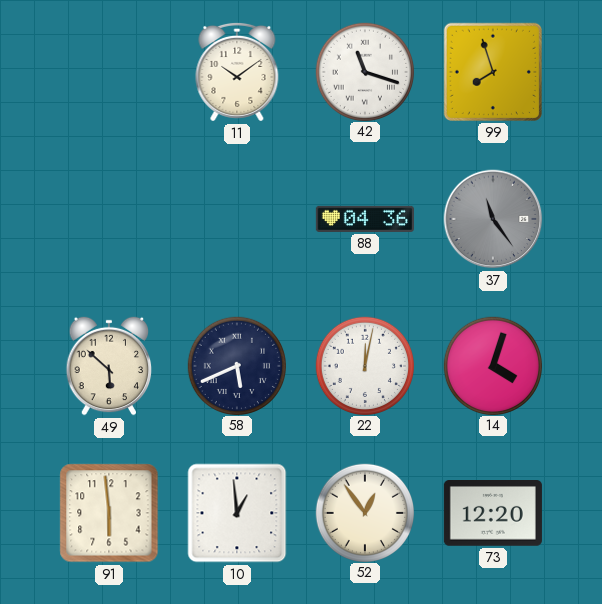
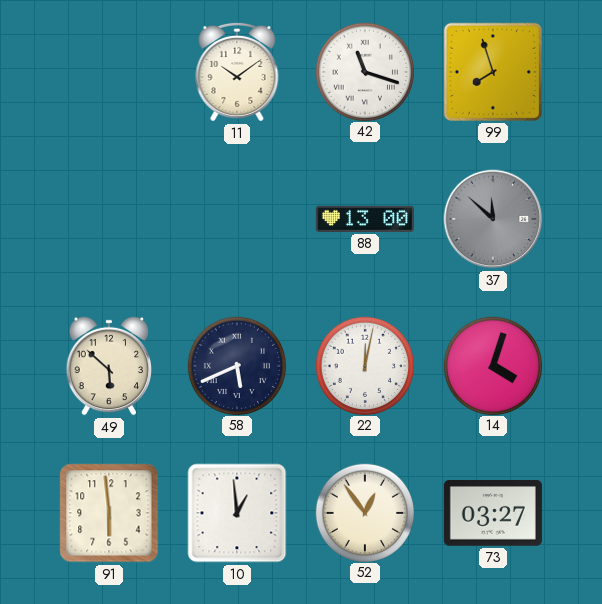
88: 04:36 -> 13:00
37: 11:24 -> 11:52
73: 12:20 -> 03:27
